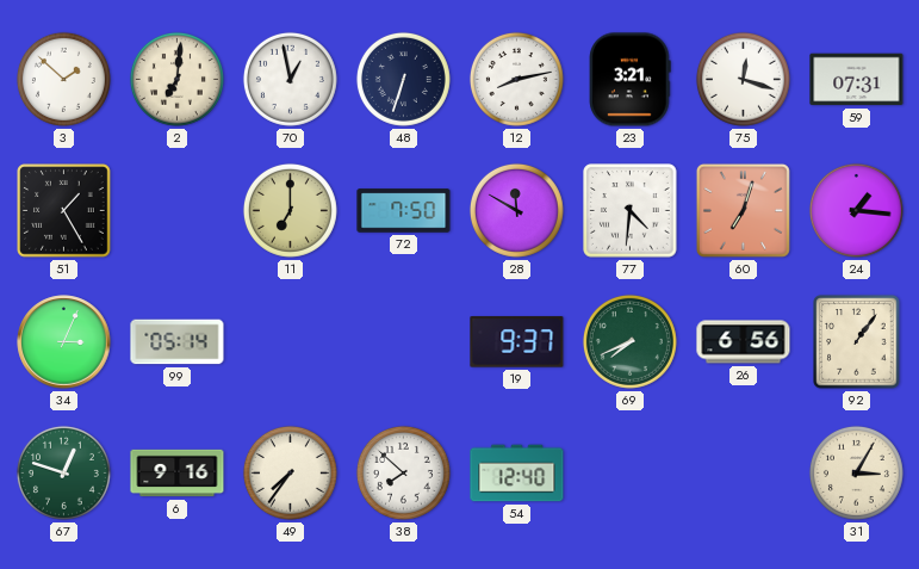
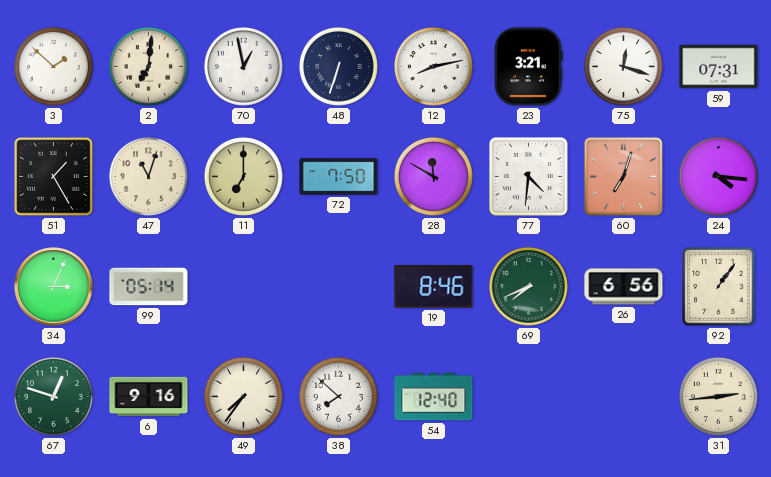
47: none -> 11:03
24: 1:16 -> 4:16
19: 9:37 -> 8:46
31: 3:05 -> 2:44
